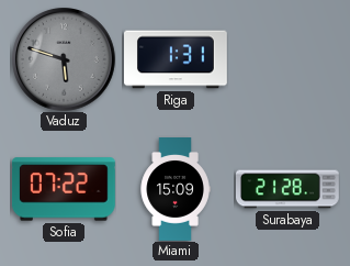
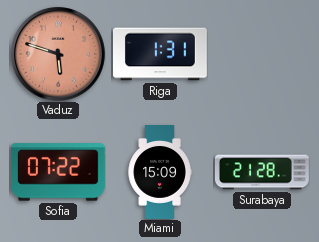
Vaduz dial: grey -> salmon
